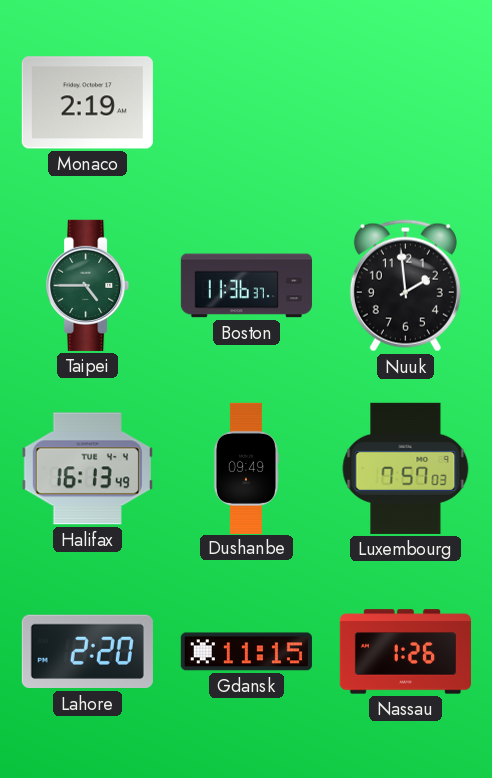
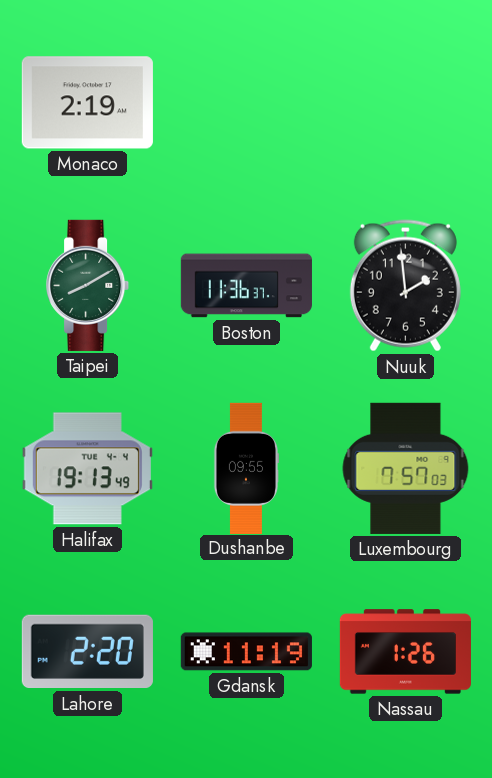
Taipei: 4:45 -> 8:10
Halifax: 16:13 -> 19:13
Dushanbe: 09:49 -> 09:55
Gdansk: 11:15 -> 11:19
